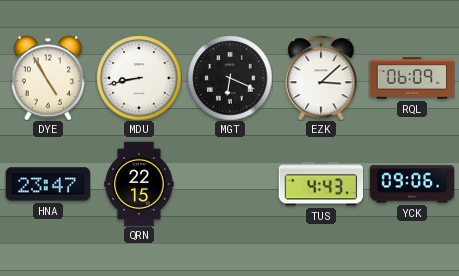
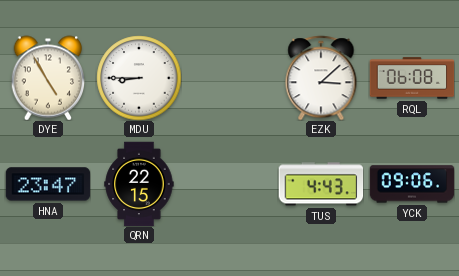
MDU: 8:43 -> 8:45
MGT: 6:19 -> none
RQL: 06:09 -> 06:08
